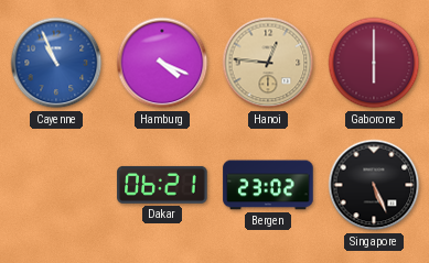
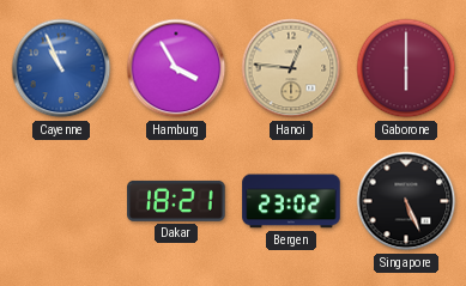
Hamburg: 4:19 -> 3:55
Dakar: 06:21 -> 18:21
